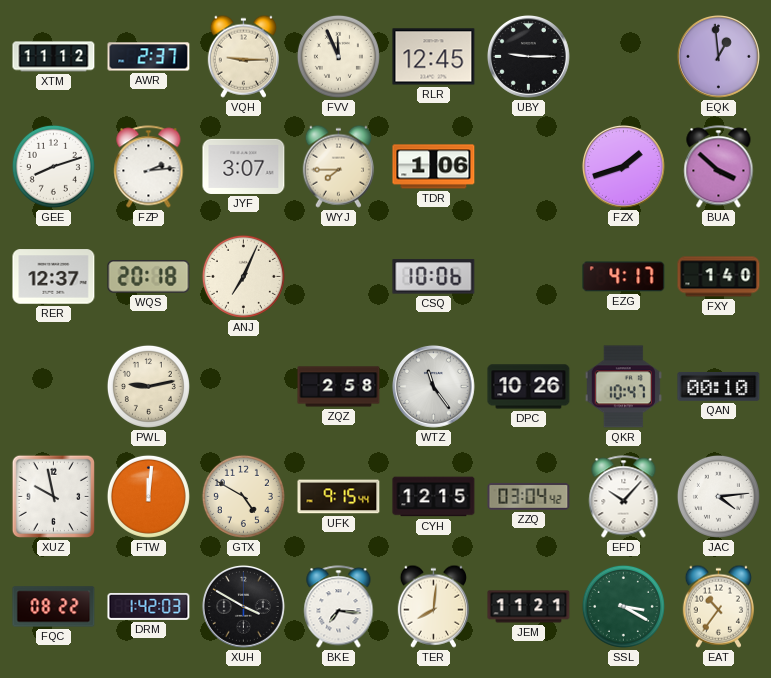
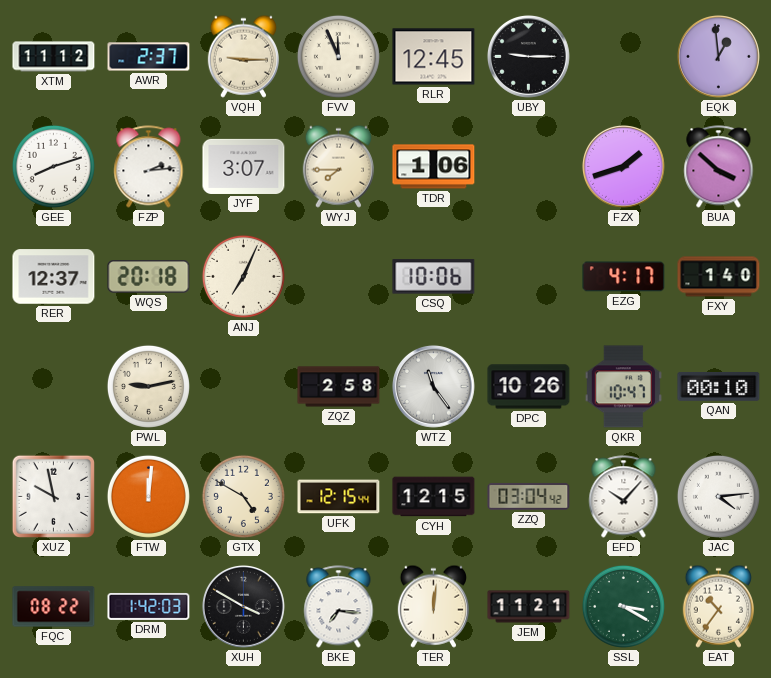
UFK: 9:15 -> 12:15
TER: 8:01 -> 12:01
